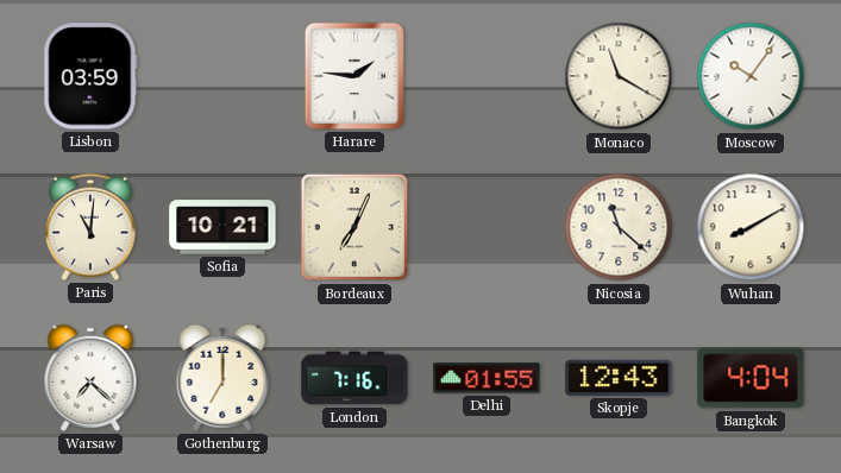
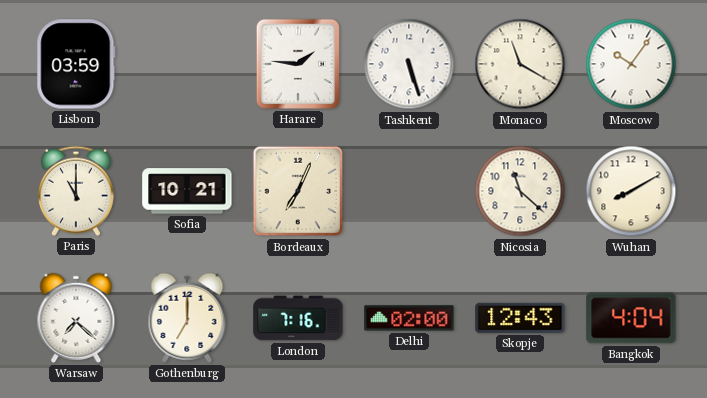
Tashkent: none -> 5:27
Paris: 11:01 -> 11:00
Delhi: 01:55 -> 02:00
